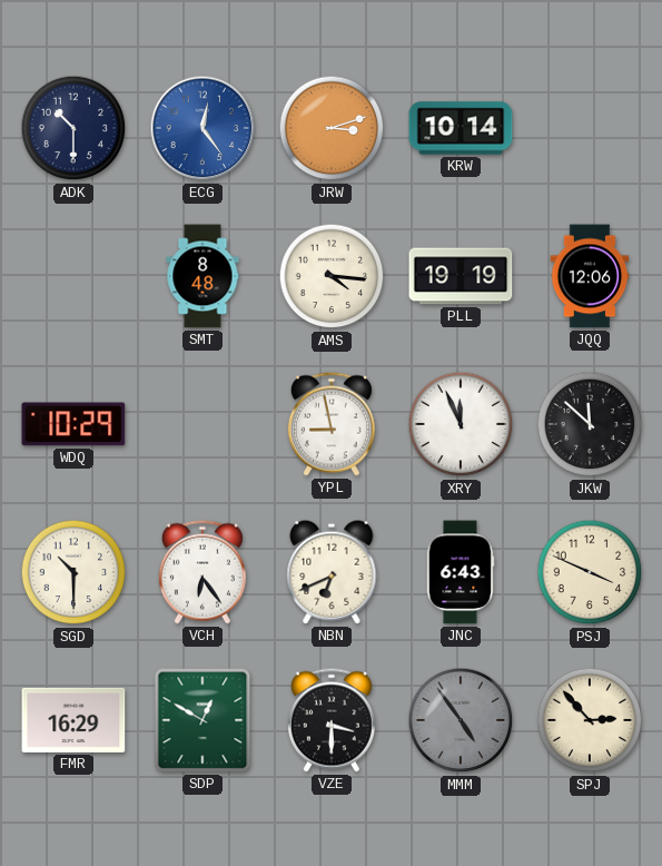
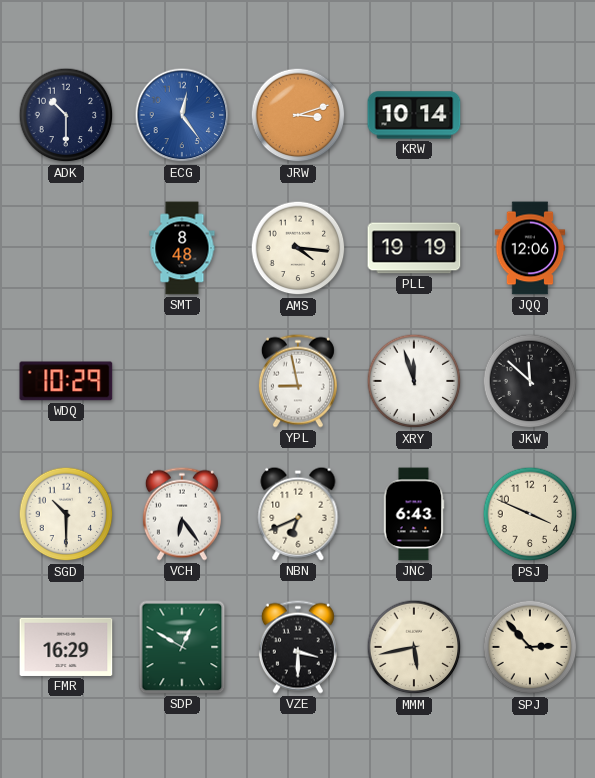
XRY: 11:56 -> 11:57
MMM: 4:54 -> 5:43
MMM dial: grey -> cream
